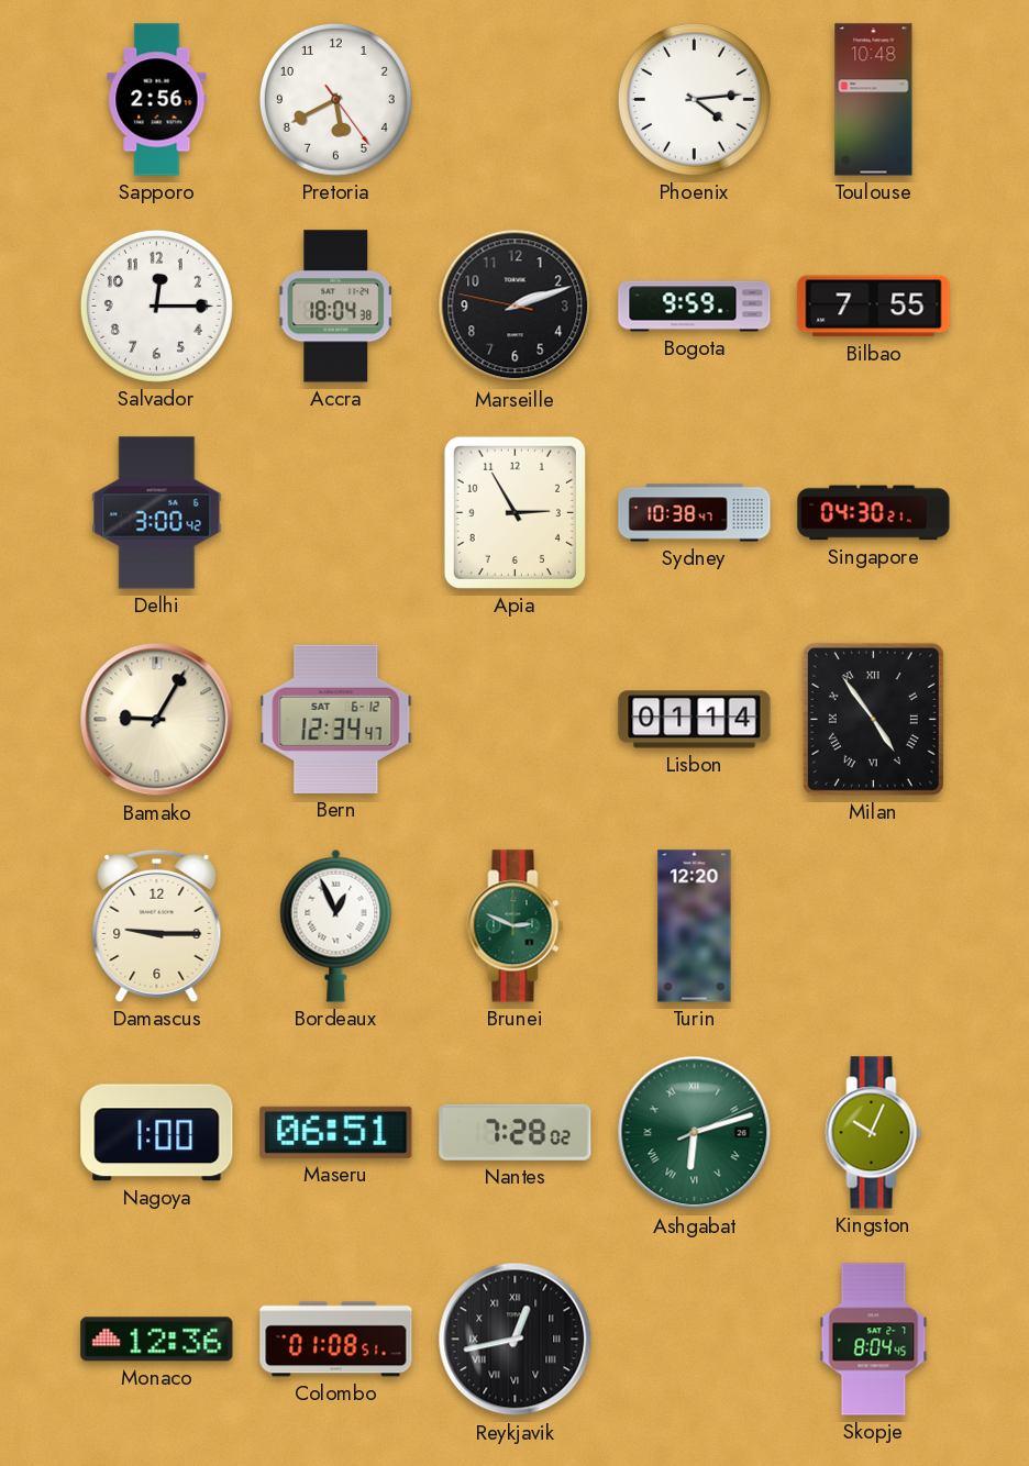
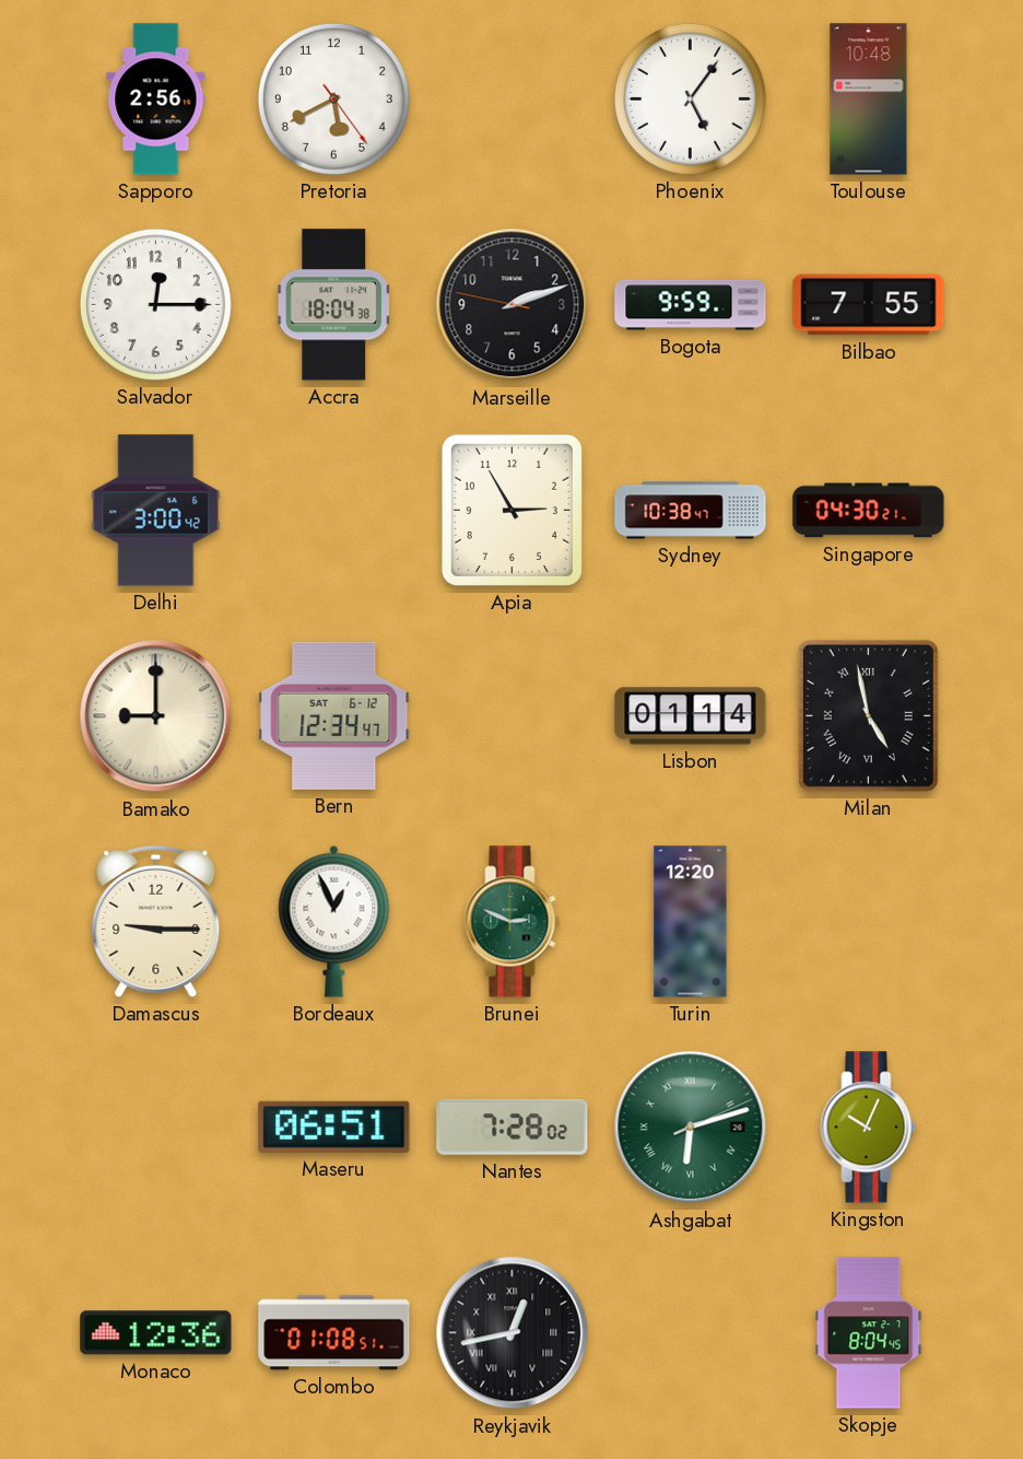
Phoenix: 4:14 -> 5:06
Bamako: 9:05 -> 9:00
Milan: 4:54 -> 4:58
Nagoya: 1:00 -> none
